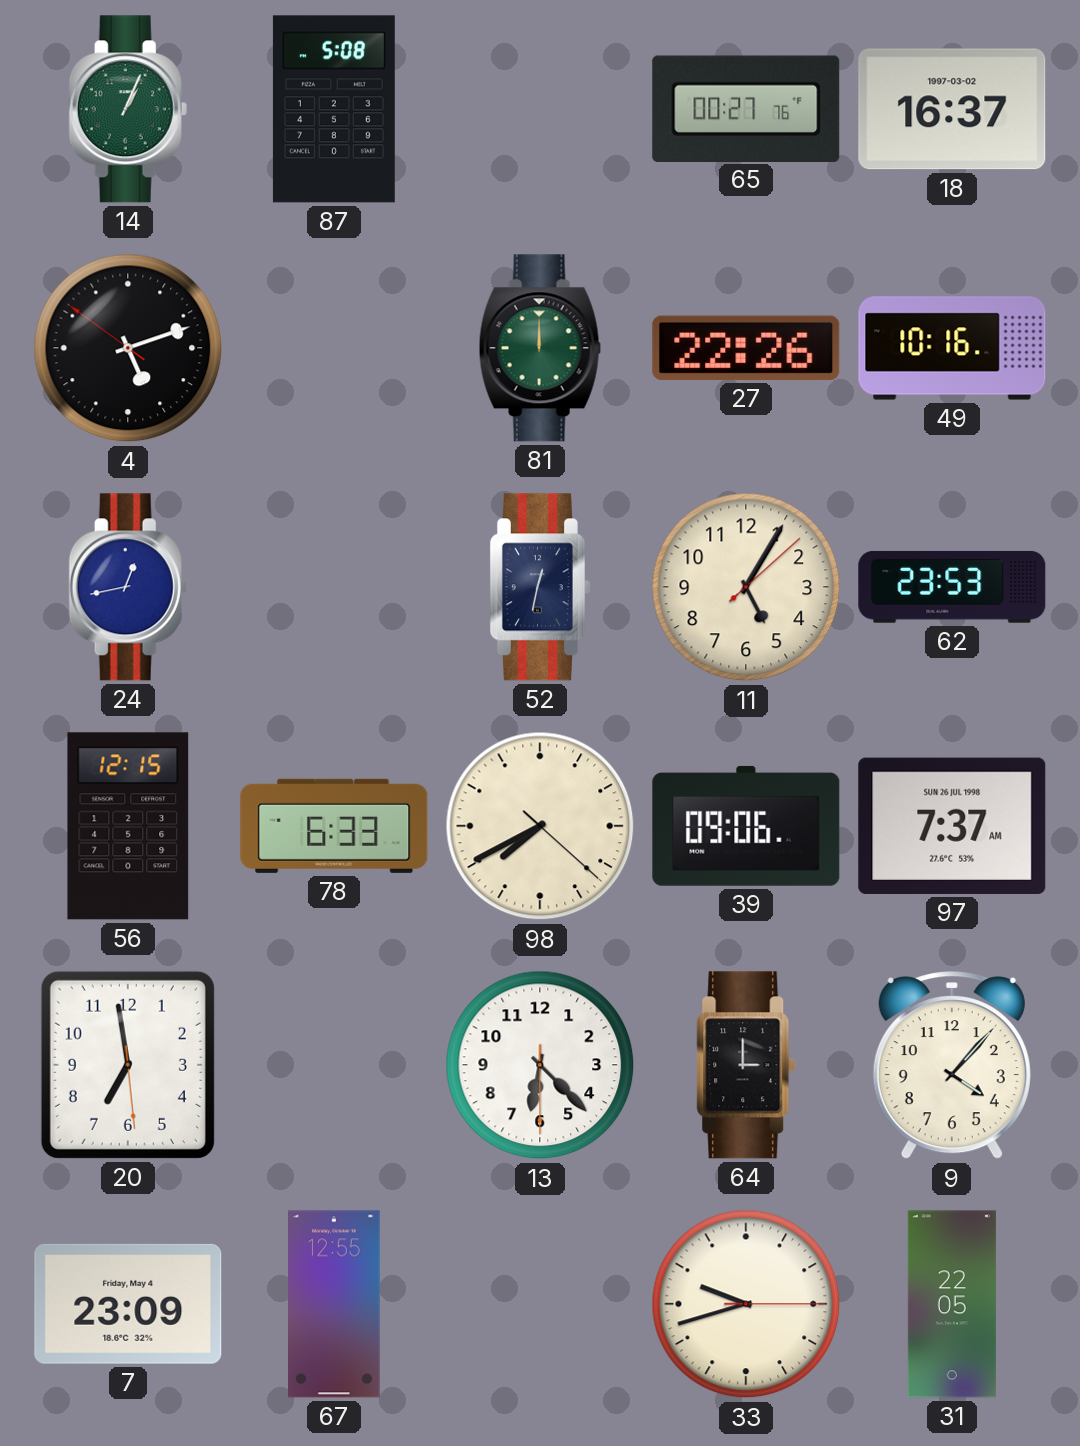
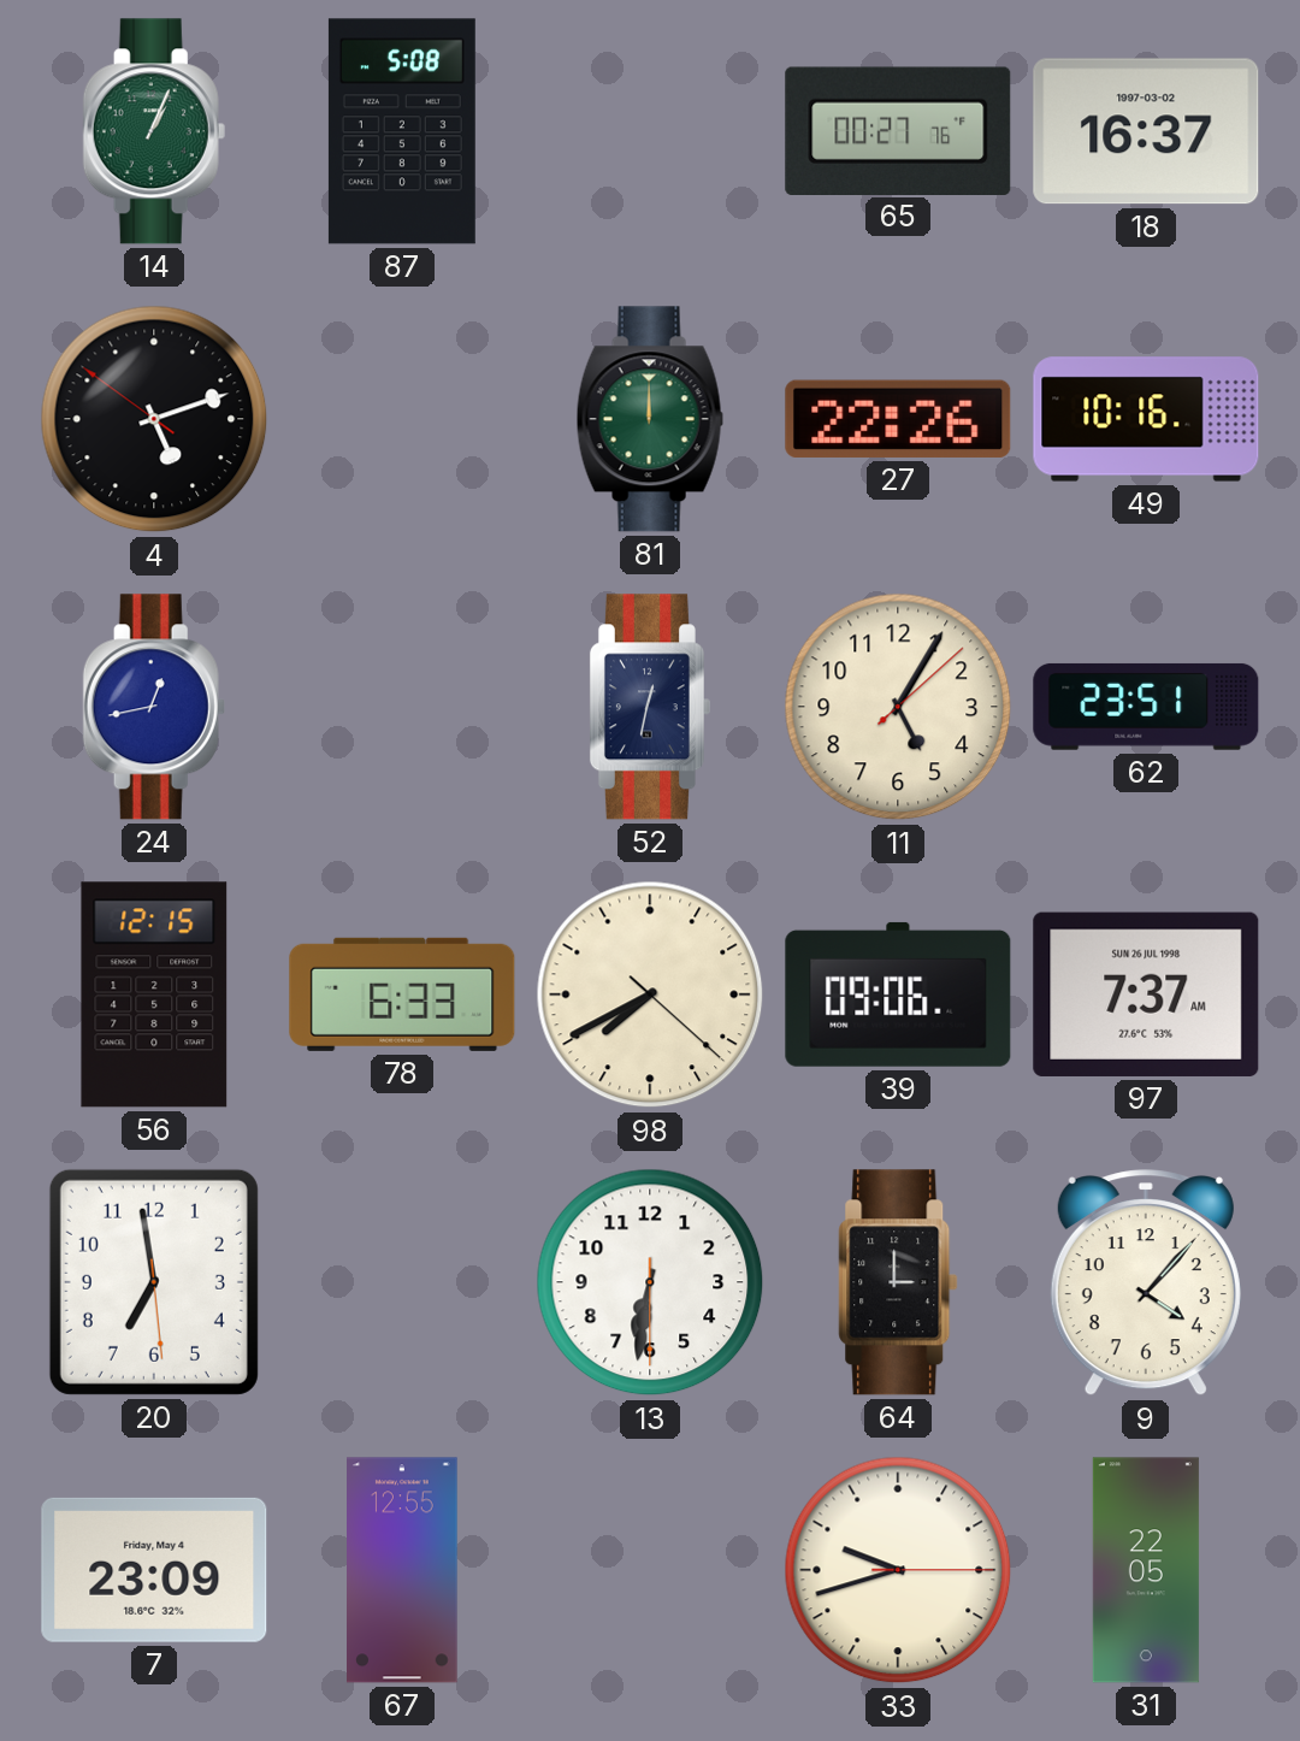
62: 23:53 -> 23:51
13: 6:22 -> 6:31
